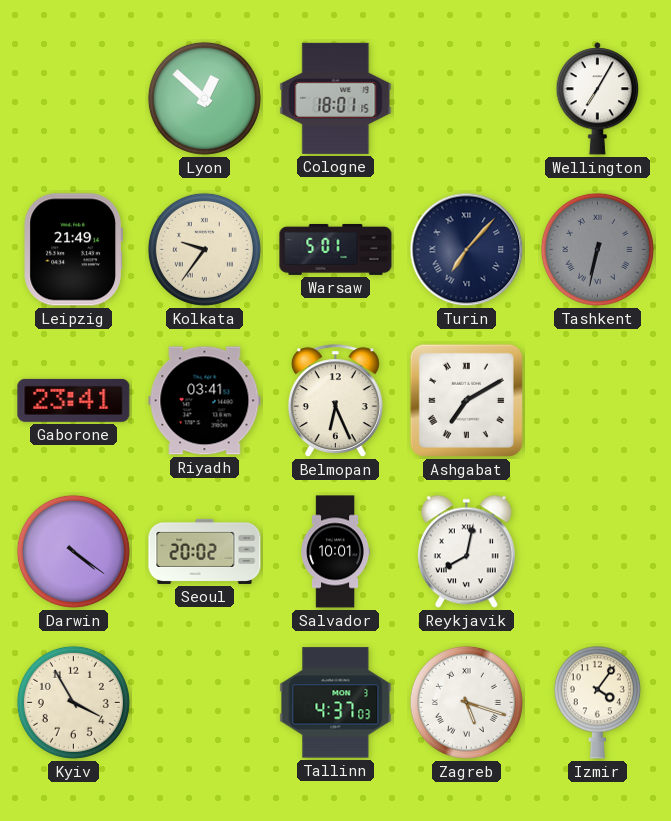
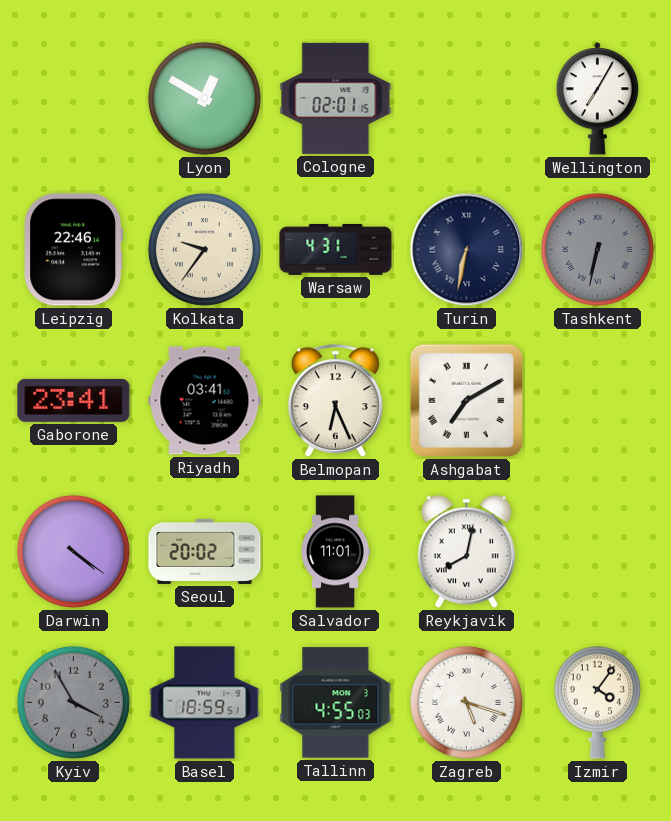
Lyon: 12:52 -> 12:50
Cologne: 18:01 -> 02:01
Leipzig: 21:49 -> 22:46
Warsaw: 5:01 -> 4:31
Turin: 7:07 -> 6:32
Salvador: 10:01 -> 11:01
Kyiv dial: cream -> grey
Basel: none -> 18:59
Tallinn: 4:37 -> 4:55
